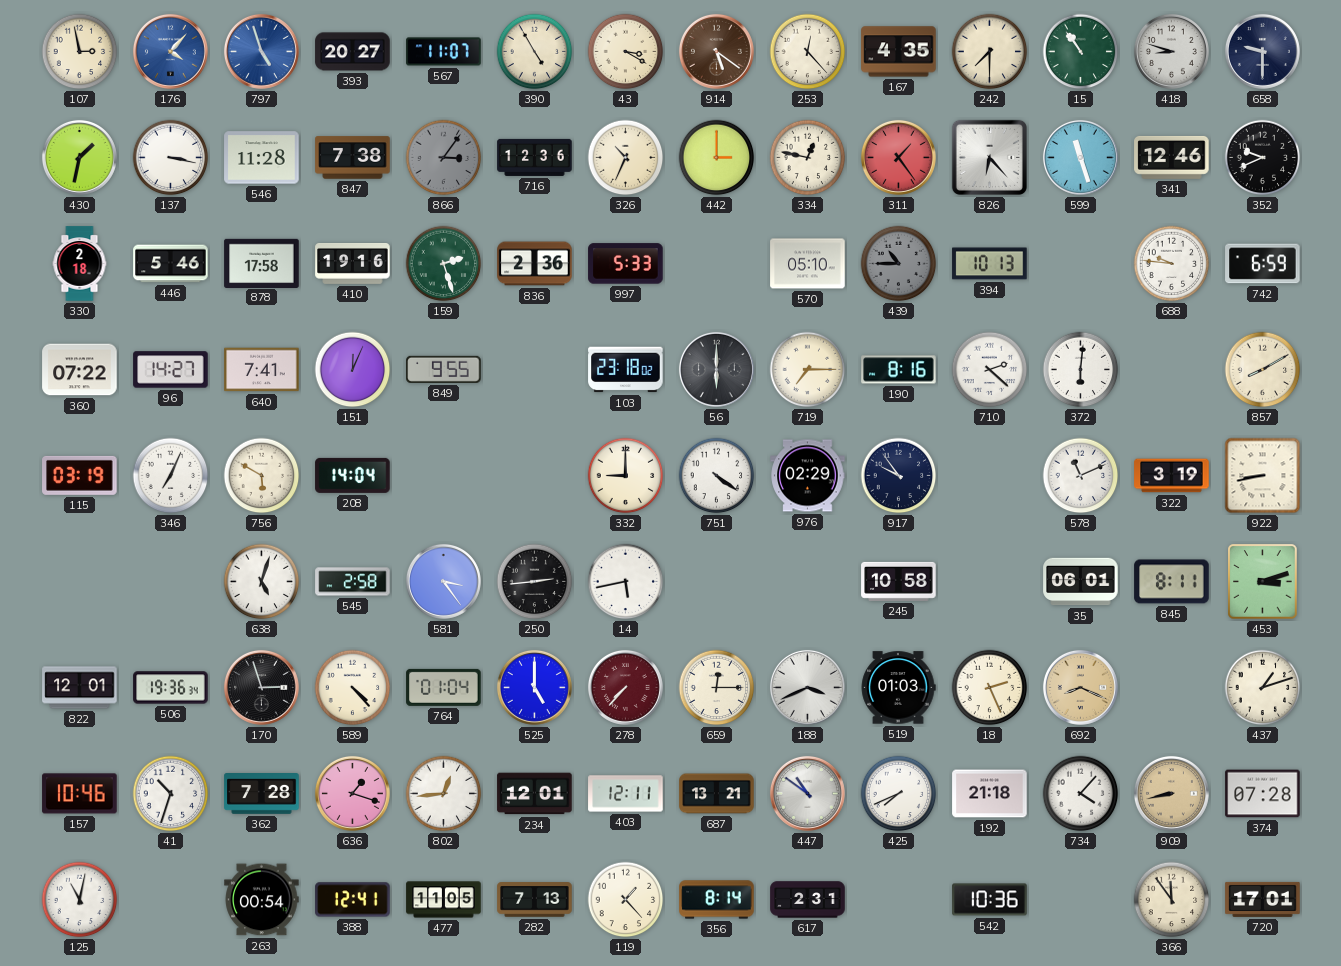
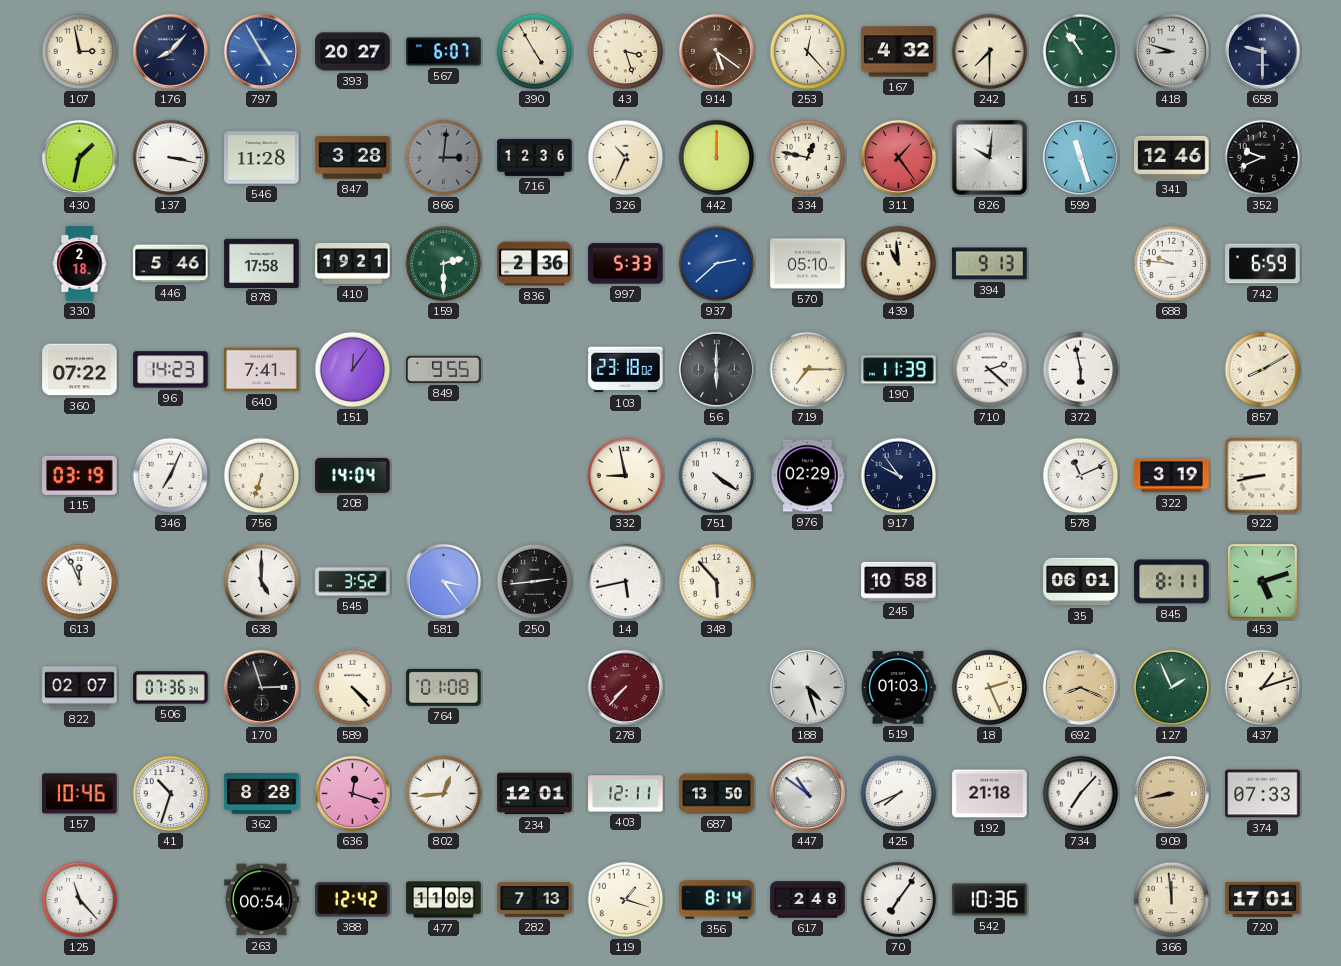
176: 4:07 -> 8:07
176 dial: blue -> navy
797: 4:57 -> 4:55
567: 11:07 -> 6:07
43: 3:20 -> 3:27
167: 4:35 -> 4:32
847: 7:38 -> 3:28
866: 3:06 -> 3:01
442: 3:00 -> 12:00
826: 6:23 -> 10:01
410: 19:16 -> 19:21
159: 2:27 -> 2:30
937: none -> 2:38
439: 10:45 -> 10:59
439 dial: grey -> cream
394: 10:13 -> 9:13
96: 14:27 -> 14:23
151: 12:04 -> 12:06
190: 8:16 -> 11:39
372: 6:01 -> 5:58
756: 5:50 -> 6:33
332: 9:00 -> 8:58
613: none -> 11:56
638: 5:03 -> 5:00
545: 2:58 -> 3:52
348: none -> 5:53
453: 3:12 -> 5:12
822: 12:01 -> 02:07
506: 19:36 -> 07:36
764: 01:04 -> 01:08
525: 5:00 -> none
659: 12:15 -> none
188: 3:41 -> 4:27
127: none -> 1:56
362: 7:28 -> 8:28
636: 1:18 -> 12:18
687: 13:21 -> 13:50
734: 4:07 -> 7:07
374: 07:28 -> 07:33
125: 11:02 -> 11:23
388: 12:41 -> 12:42
477: 11:05 -> 11:09
119: 1:23 -> 1:18
617: 2:31 -> 2:48
70: none -> 7:06
366: 11:54 -> 11:59
